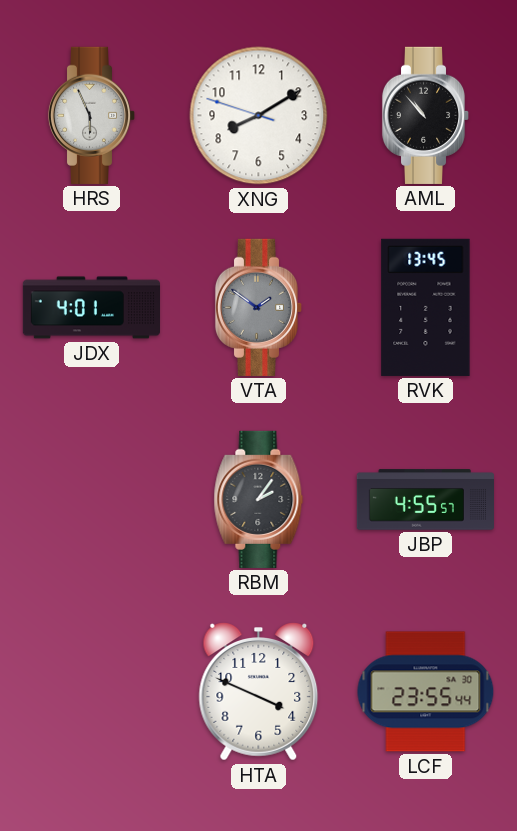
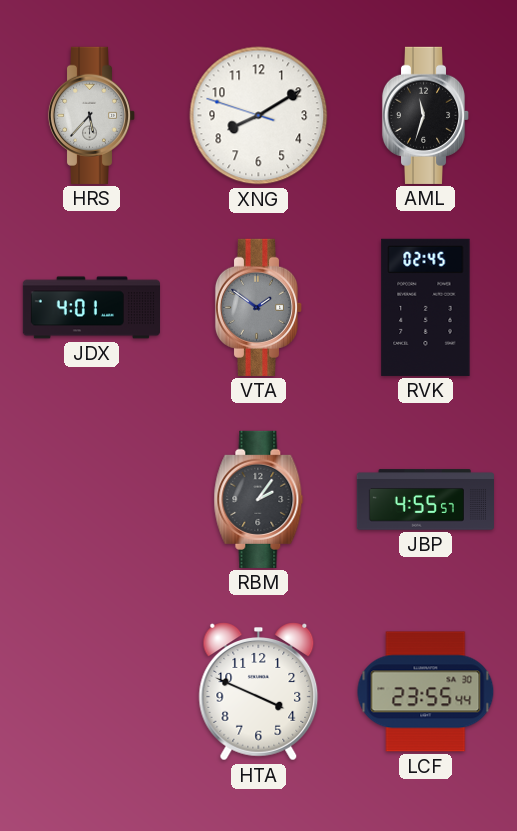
HRS: 5:56 -> 5:37
AML: 10:53 -> 11:33
RVK: 13:45 -> 02:45
